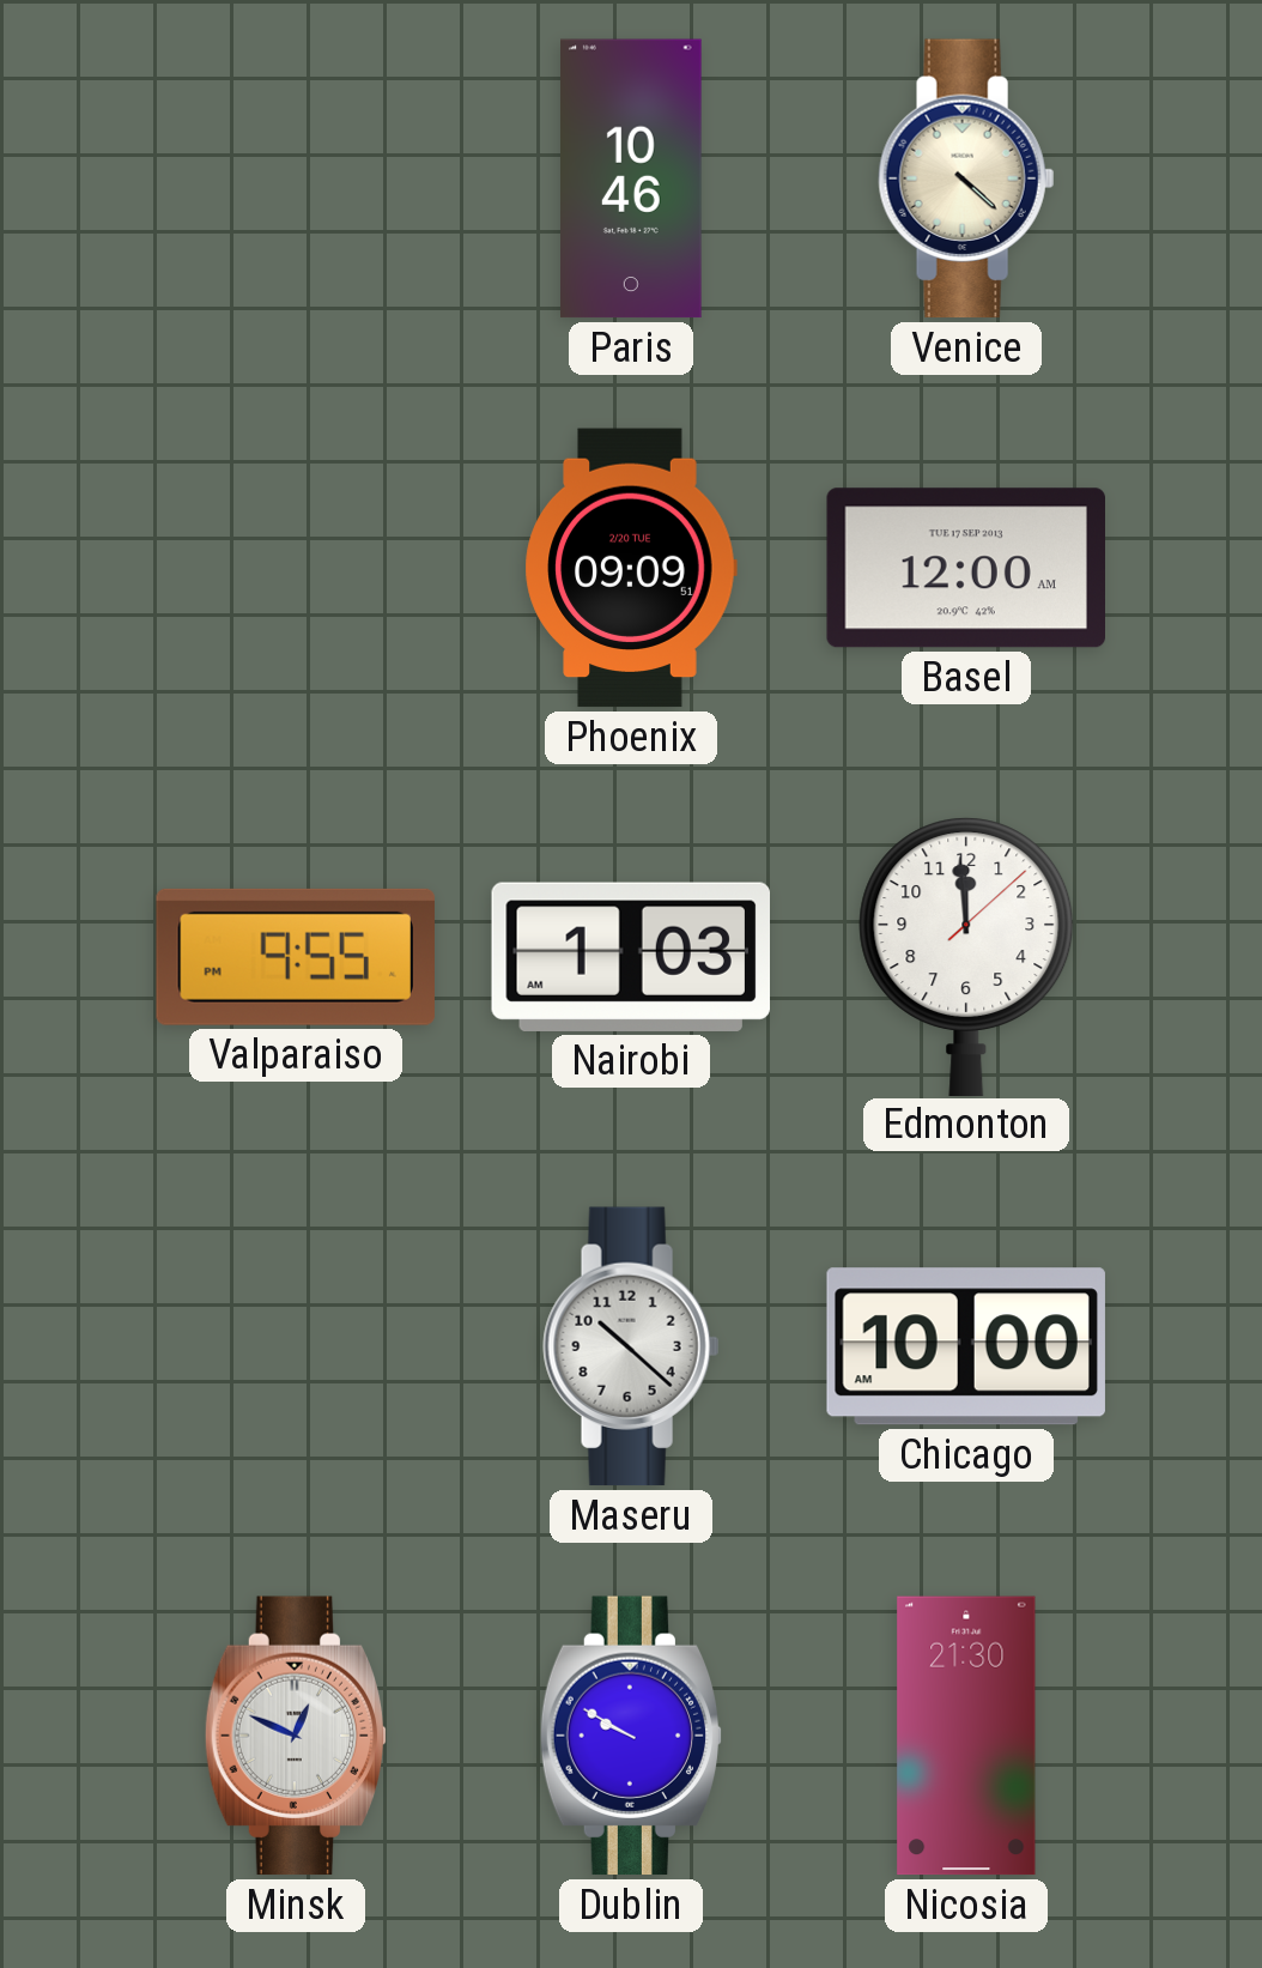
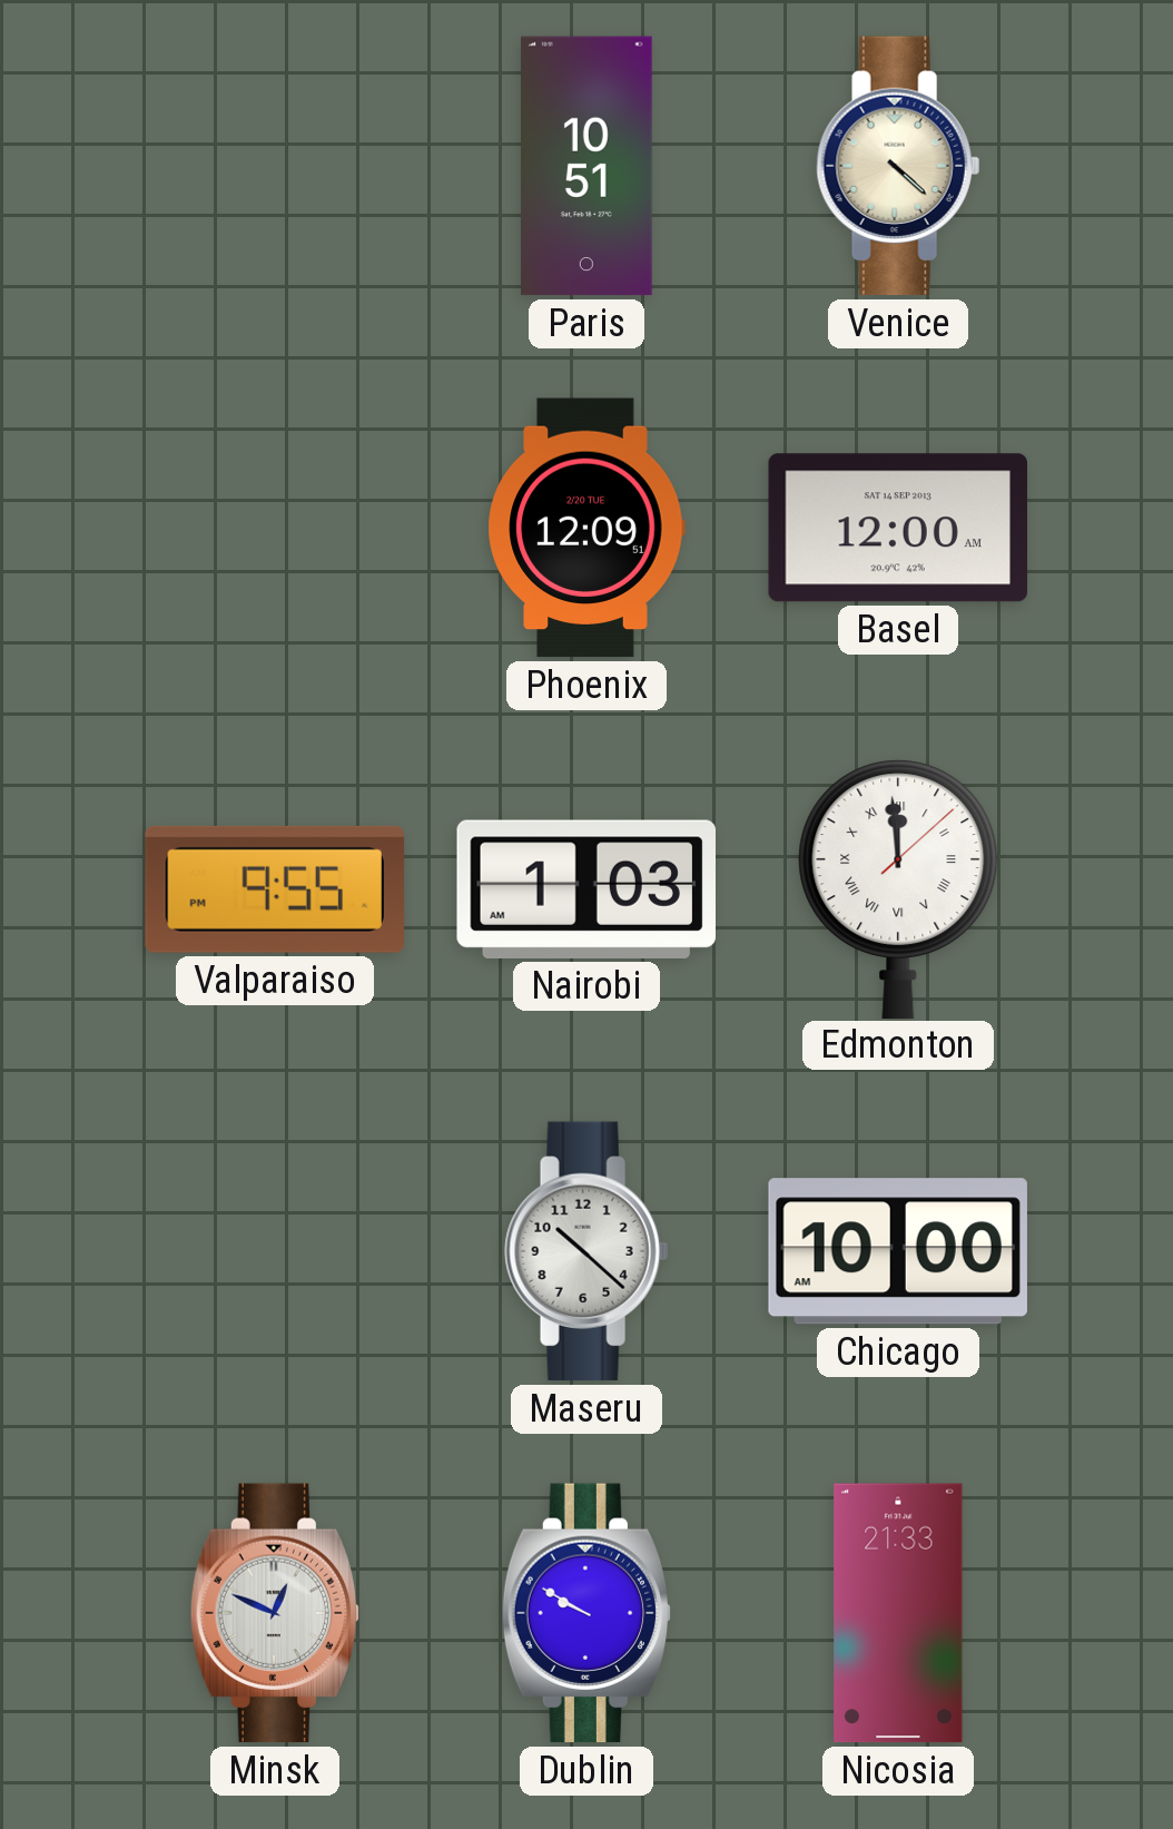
Paris: 10:46 -> 10:51
Phoenix: 09:09 -> 12:09
Basel date: TUE 17 SEP 2013 -> SAT 14 SEP 2013
Edmonton numerals: Arabic -> Roman
Nicosia: 21:30 -> 21:33
